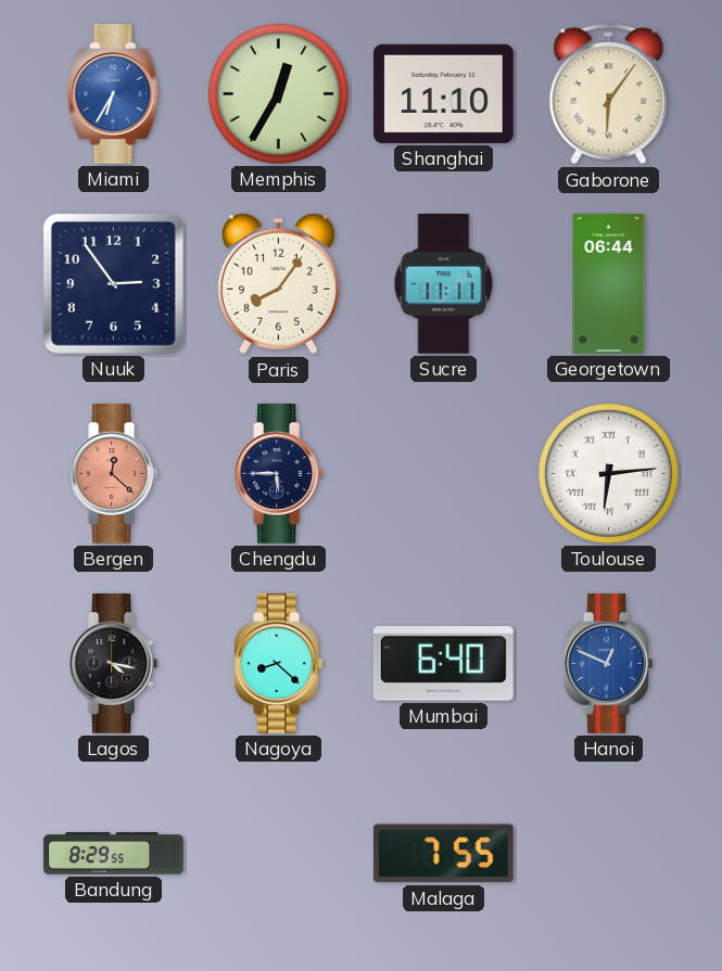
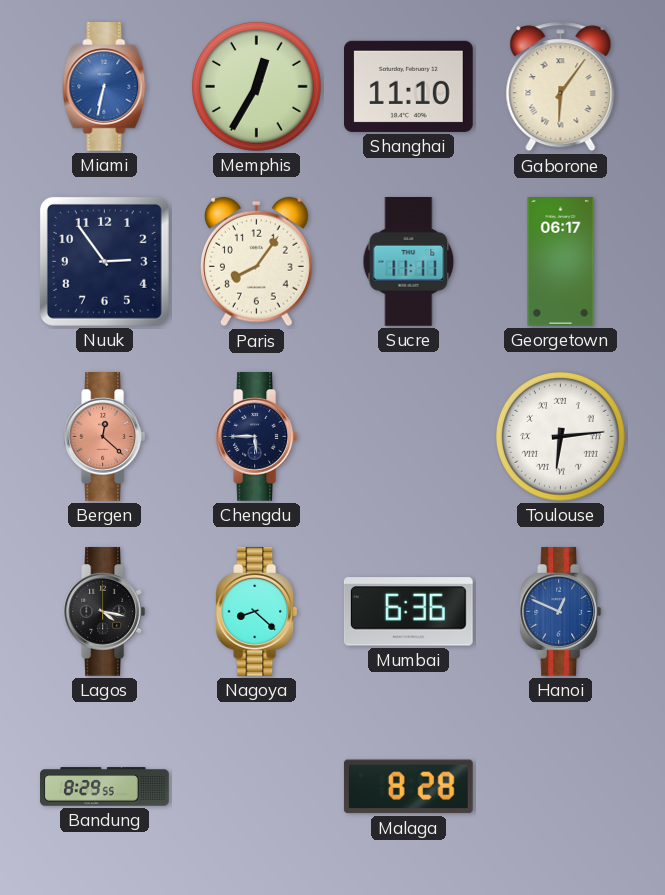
Miami: 6:35 -> 6:32
Georgetown: 06:44 -> 06:17
Mumbai: 6:40 -> 6:36
Malaga: 7:55 -> 8:28
